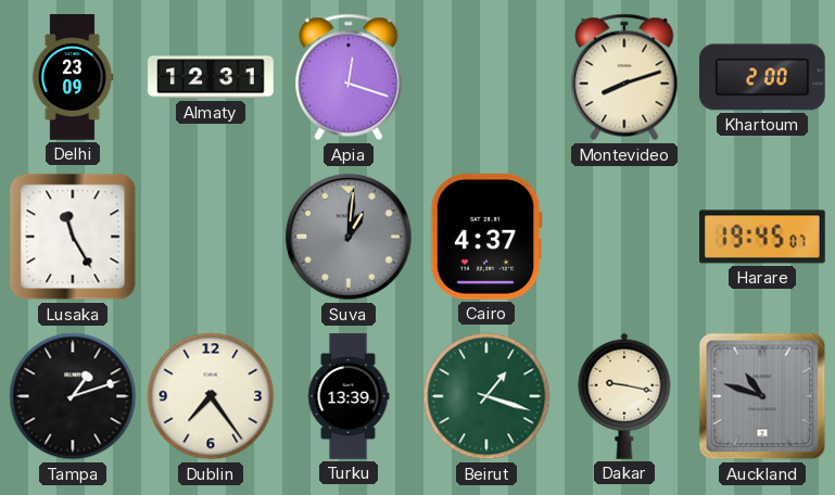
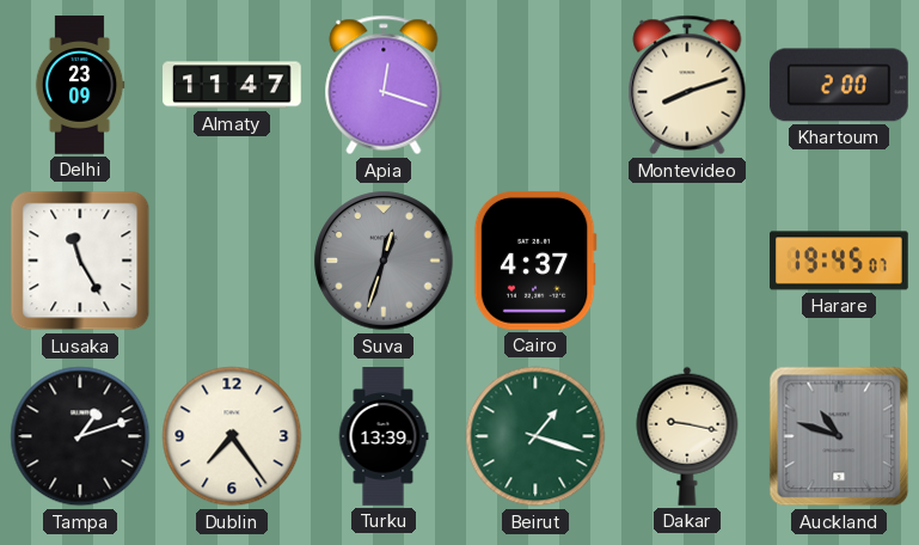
Almaty: 12:31 -> 11:47
Suva: 1:01 -> 12:33
